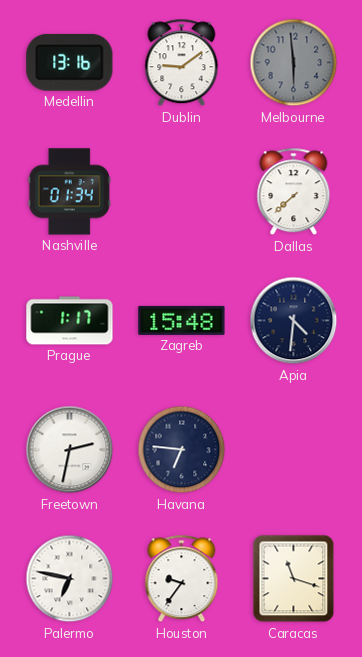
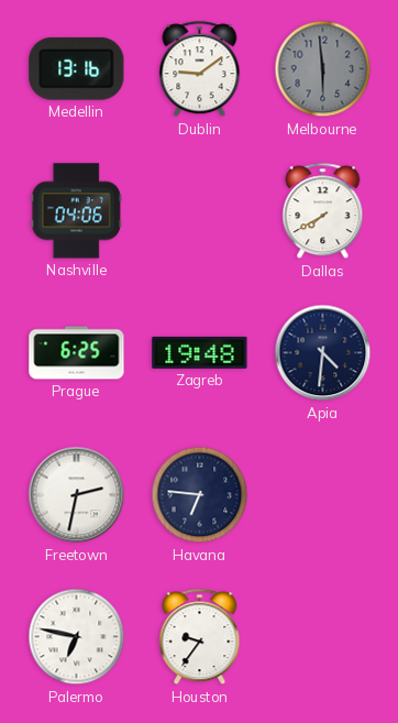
Nashville: 01:34 -> 04:06
Dallas: 7:38 -> 7:40
Prague: 1:17 -> 6:25
Zagreb: 15:48 -> 19:48
Caracas: 11:18 -> none
